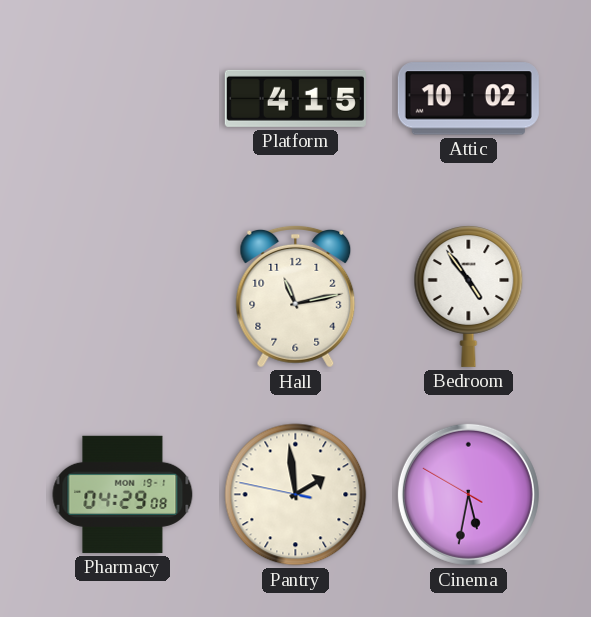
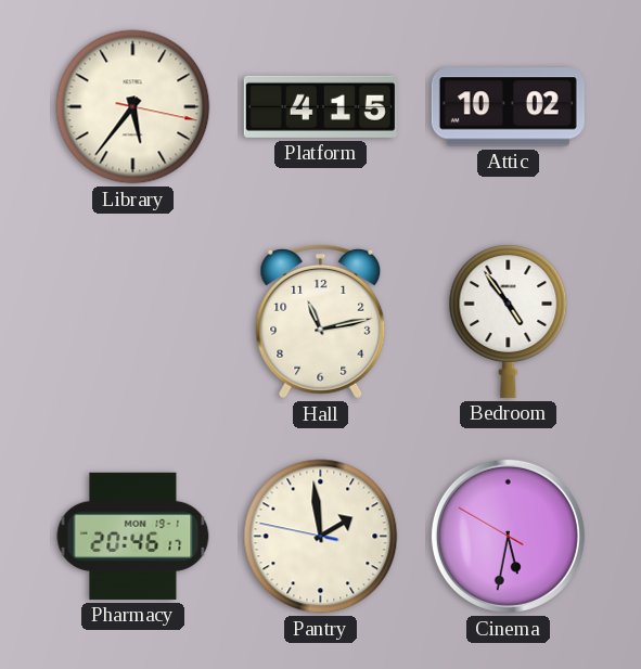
Library: none -> 5:36
Pharmacy: 04:29 -> 20:46
